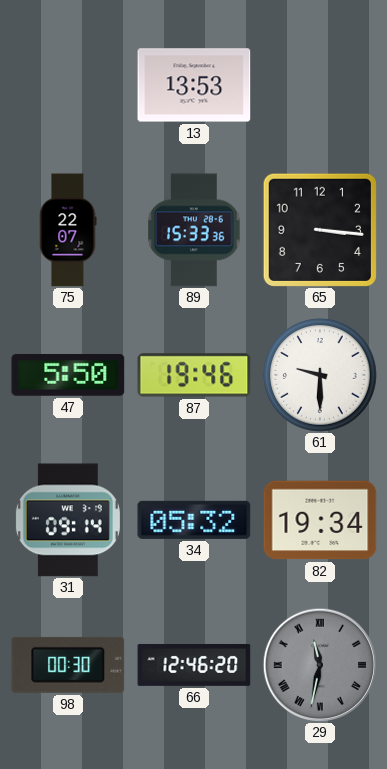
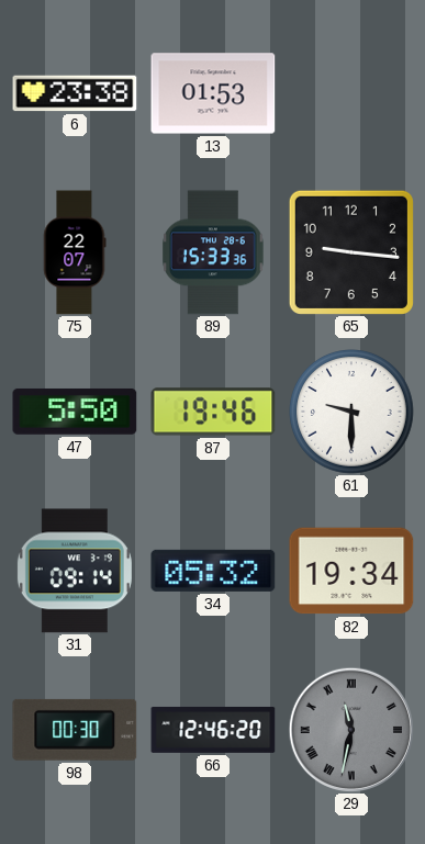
6: none -> 23:38
13: 13:53 -> 01:53
65: 3:16 -> 9:16
